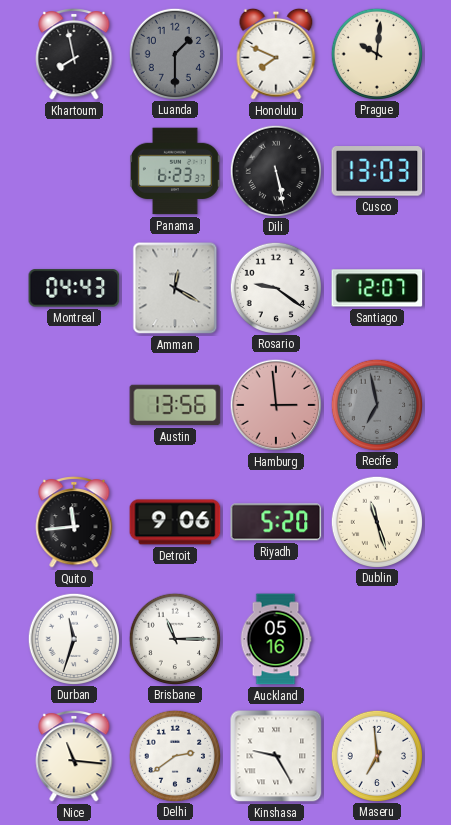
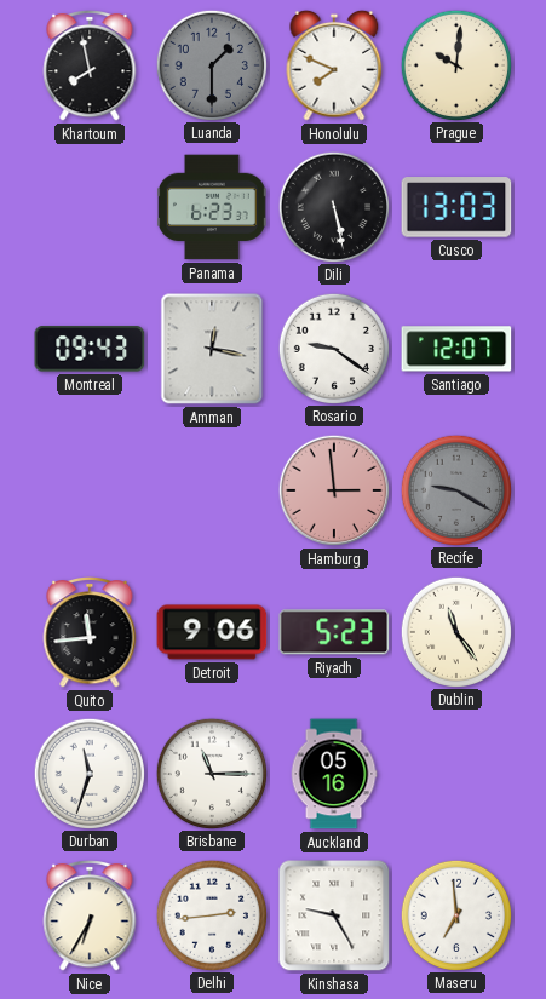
Montreal: 04:43 -> 09:43
Amman: 12:20 -> 12:17
Austin: 13:56 -> none
Recife: 6:58 -> 9:20
Riyadh: 5:20 -> 5:23
Dublin: 11:27 -> 11:24
Nice: 11:16 -> 6:35
Delhi: 2:39 -> 2:44
